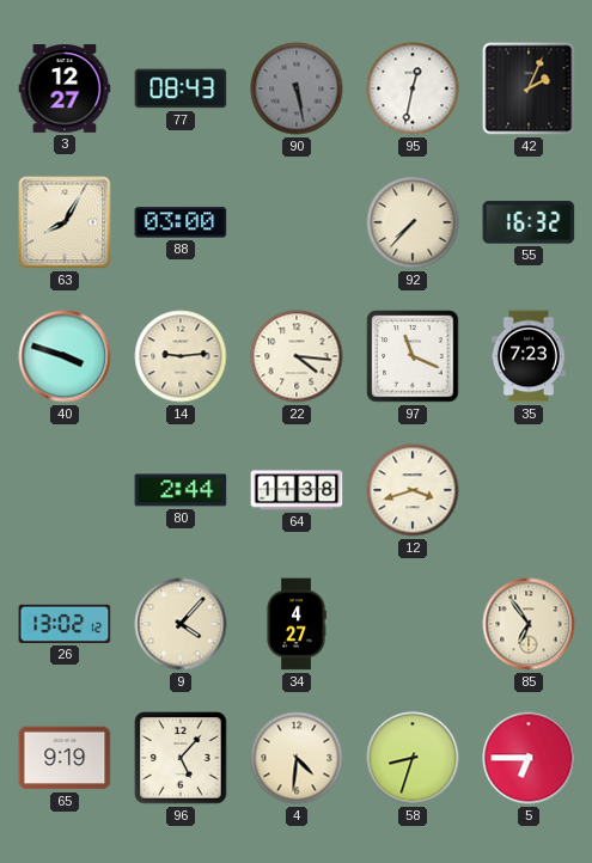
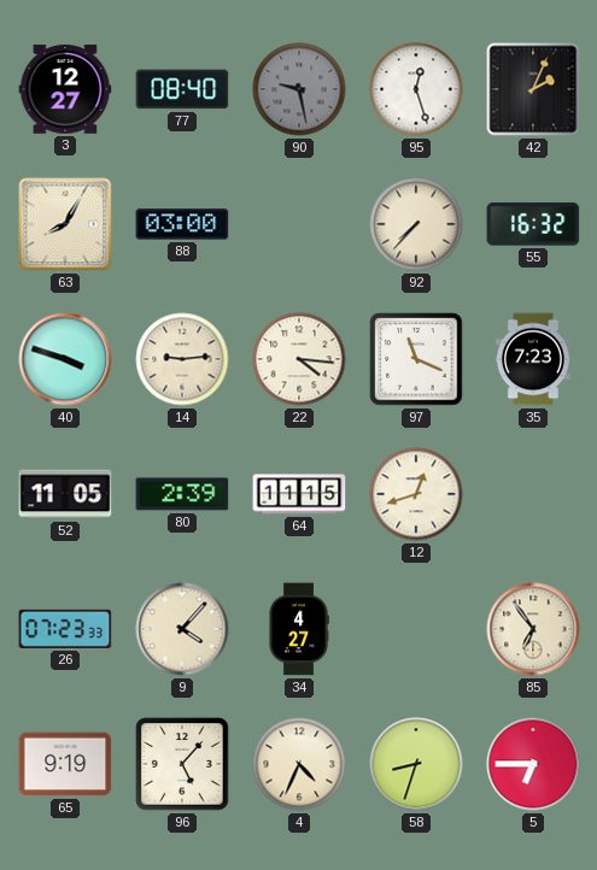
77: 08:43 -> 08:40
90: 5:28 -> 9:28
95: 12:32 -> 12:27
52: none -> 11:05
80: 2:44 -> 2:39
64: 11:38 -> 11:15
12: 3:42 -> 12:42
26: 13:02 -> 07:23
4: 4:31 -> 4:34
